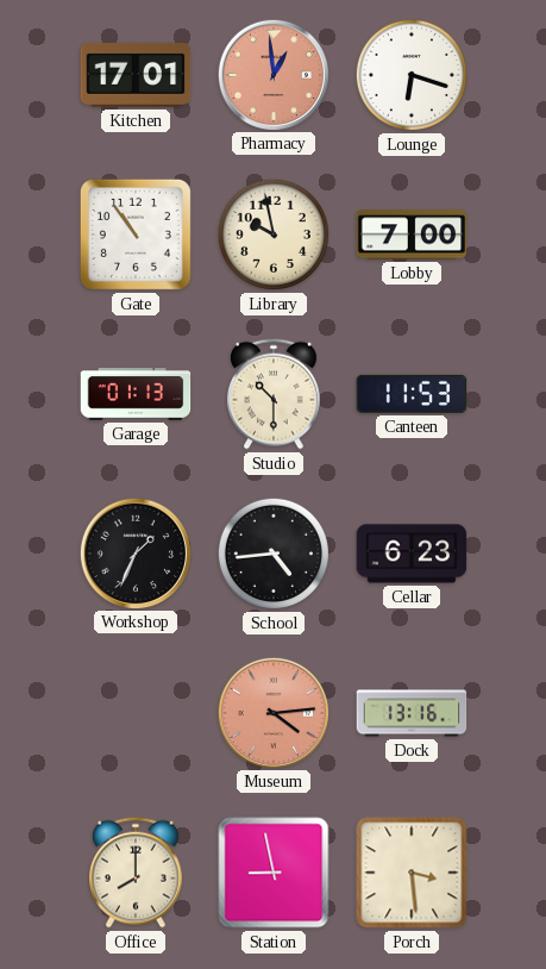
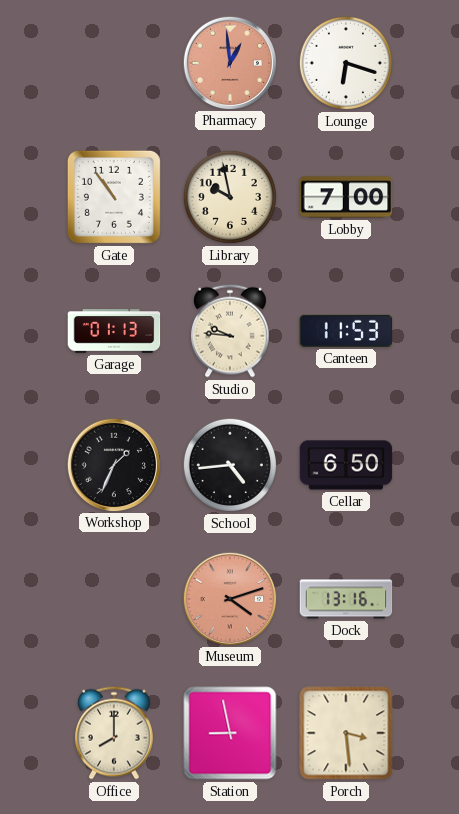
Kitchen: 17:01 -> none
Studio: 10:30 -> 9:46
Cellar: 6:23 -> 6:50
Museum: 4:14 -> 4:12
